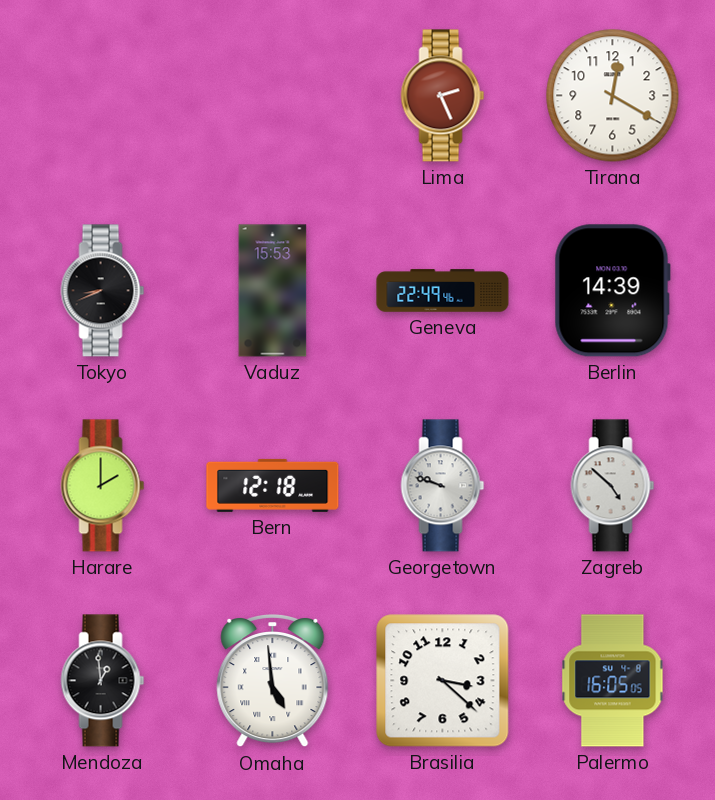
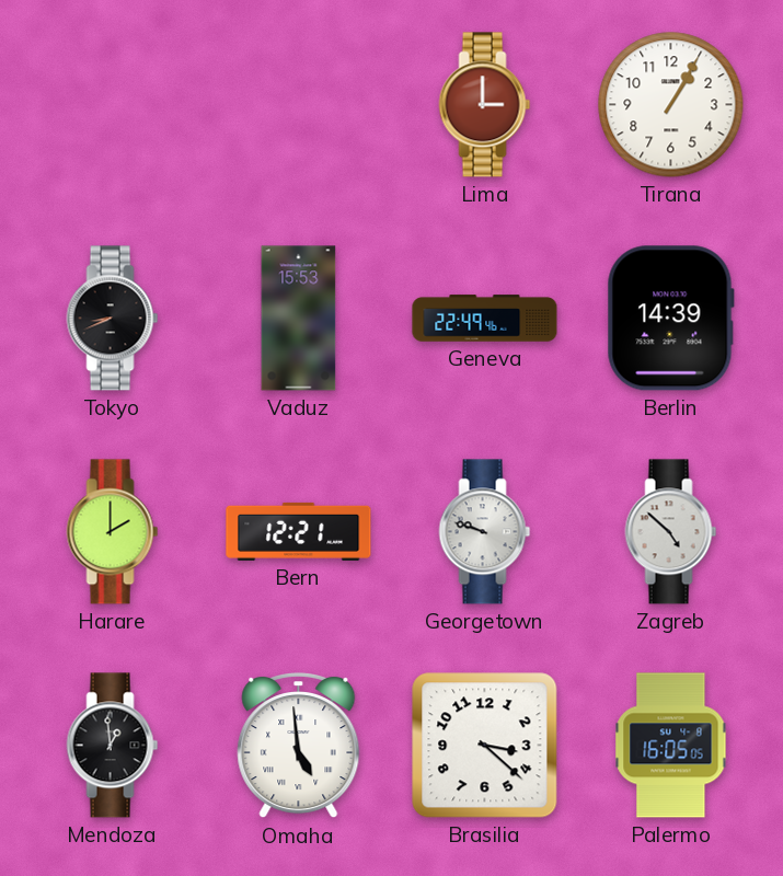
Lima: 2:26 -> 3:00
Tirana: 12:20 -> 1:05
Bern: 12:18 -> 12:21
